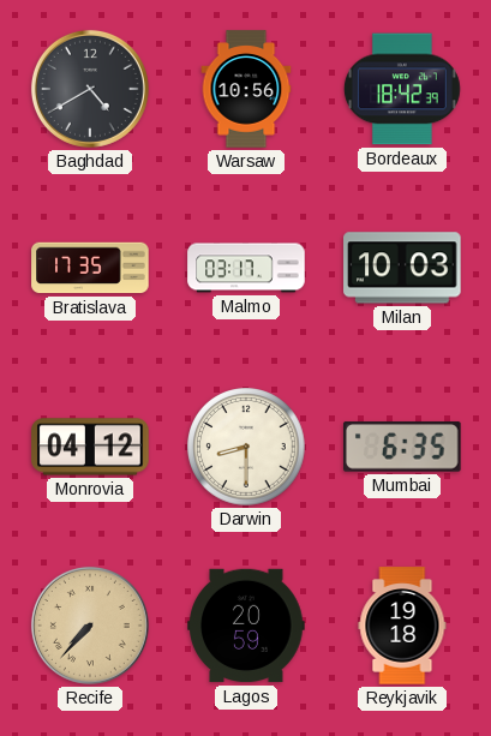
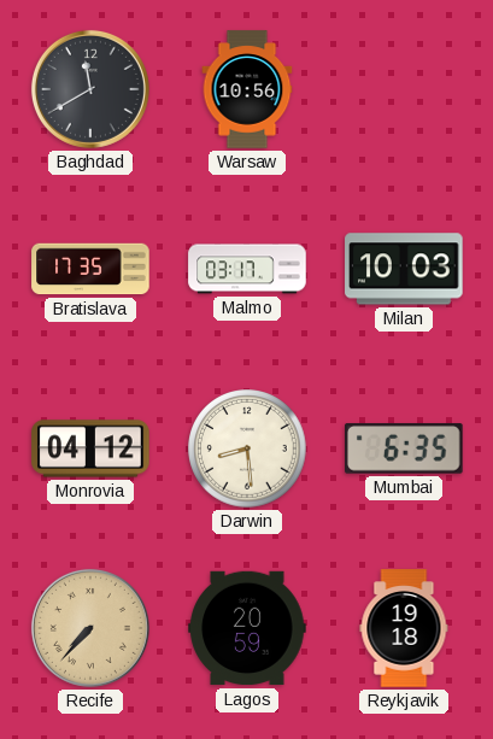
Baghdad: 4:40 -> 11:40
Bordeaux: 18:42 -> none
Darwin: 8:30 -> 8:29
